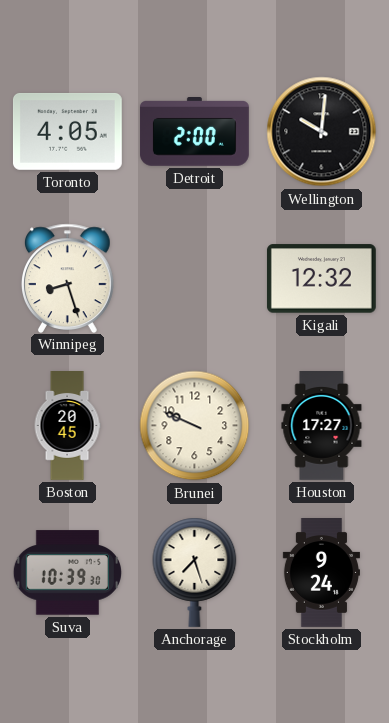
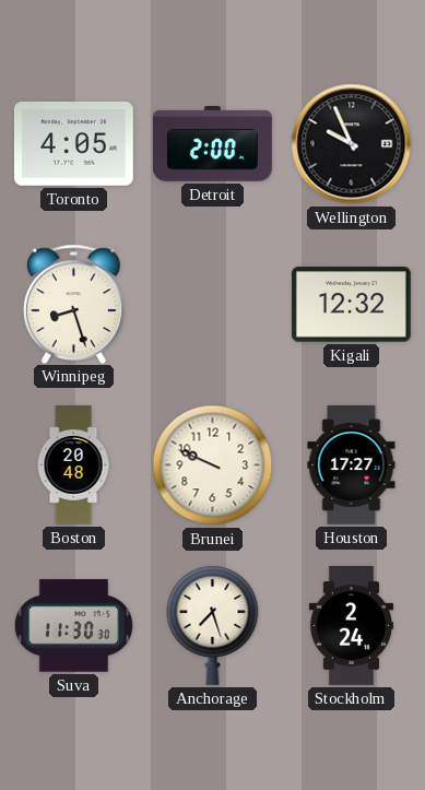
Wellington: 10:01 -> 9:56
Boston: 20:45 -> 20:48
Suva: 10:39 -> 11:30
Stockholm: 9:24 -> 2:24
